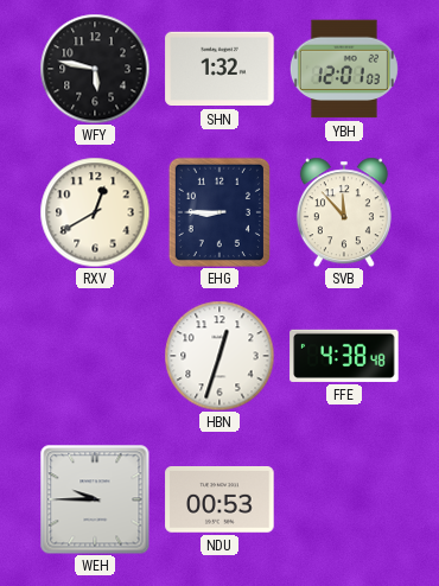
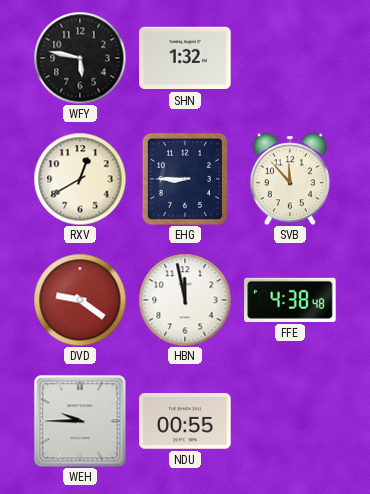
YBH: 12:01 -> none
DVD: none -> 9:21
HBN: 12:33 -> 11:58
NDU: 00:53 -> 00:55
